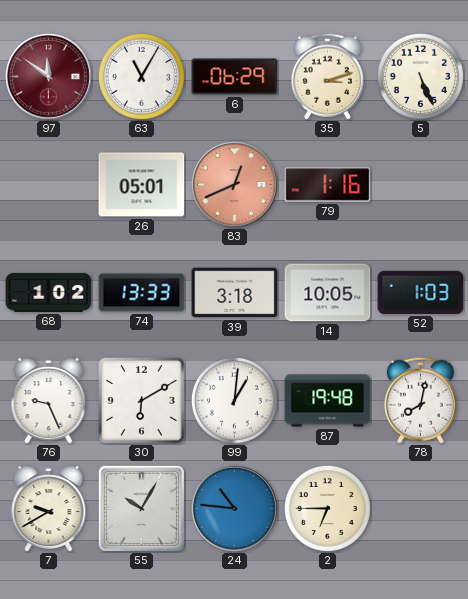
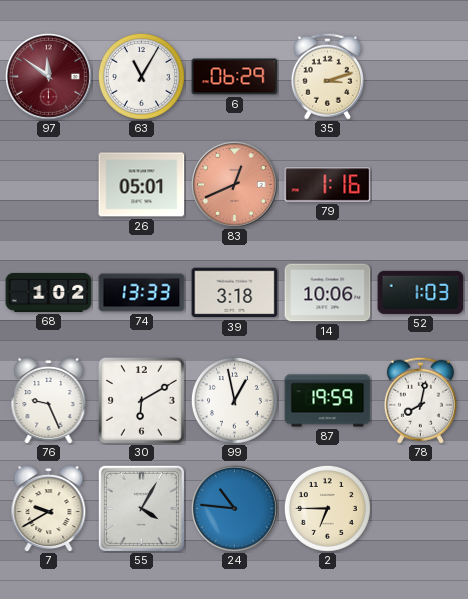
5: 5:26 -> none
14: 10:05 -> 10:06
99: 1:01 -> 12:58
87: 19:48 -> 19:59
55: 10:05 -> 4:05
